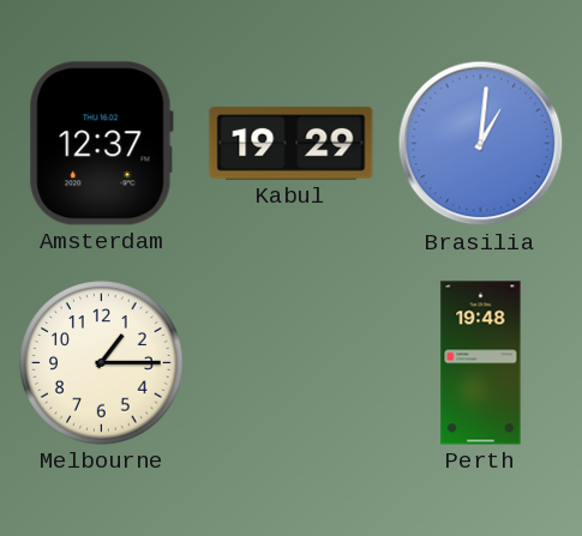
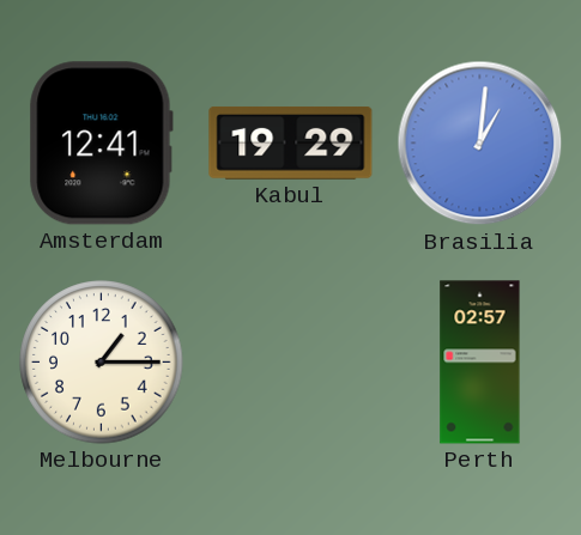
Amsterdam: 12:37 -> 12:41
Perth: 19:48 -> 02:57
